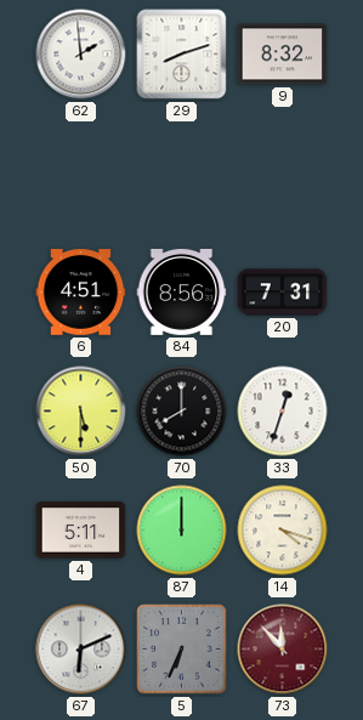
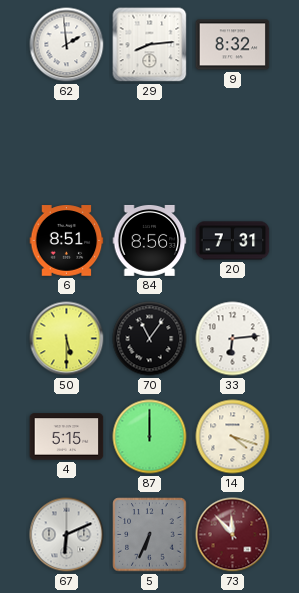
29: 8:12 -> 8:14
6: 4:51 -> 8:51
70: 8:00 -> 11:06
33: 12:33 -> 6:14
4: 5:11 -> 5:15
